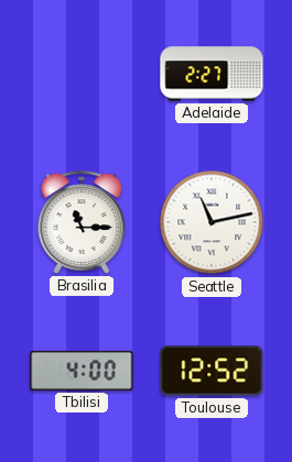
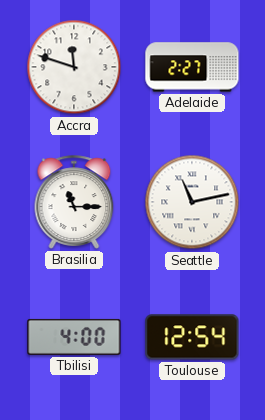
Accra: none -> 11:48
Toulouse: 12:52 -> 12:54
